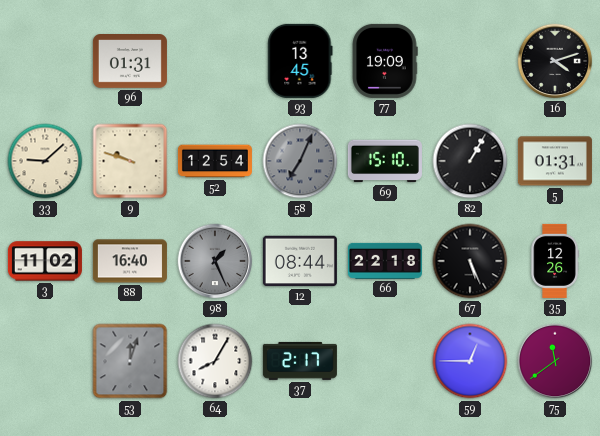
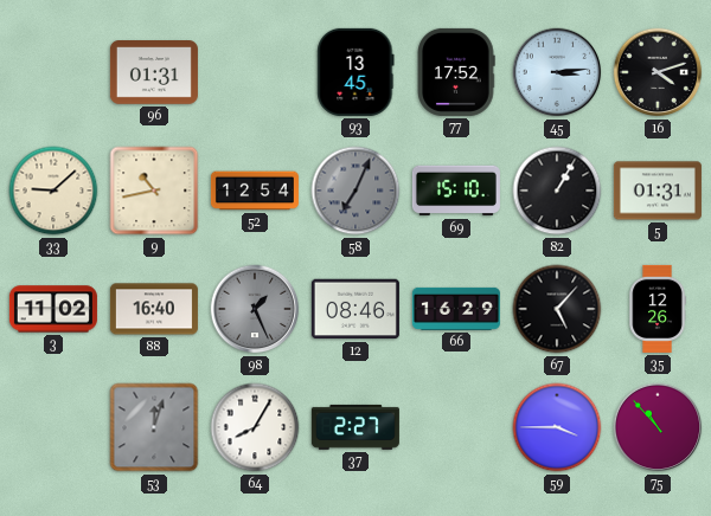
77: 19:09 -> 17:52
45: none -> 3:14
9: 9:48 -> 10:43
12: 08:44 -> 08:46
66: 22:18 -> 16:29
67: 5:26 -> 5:07
37: 2:17 -> 2:27
59: 12:45 -> 3:45
75: 11:39 -> 10:53
